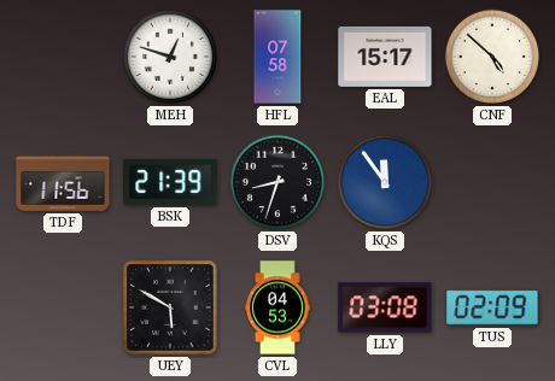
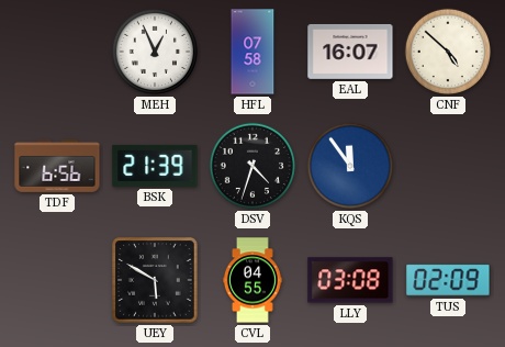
MEH: 12:48 -> 12:56
EAL: 15:17 -> 16:07
TDF: 11:56 -> 6:56
DSV: 8:33 -> 4:33
CVL: 04:53 -> 04:55
